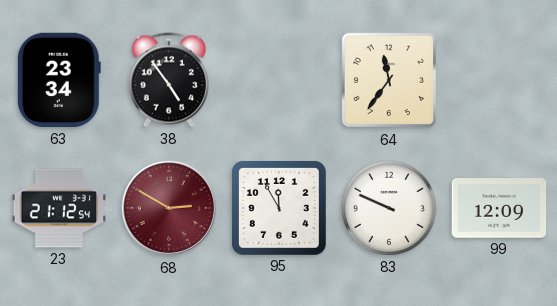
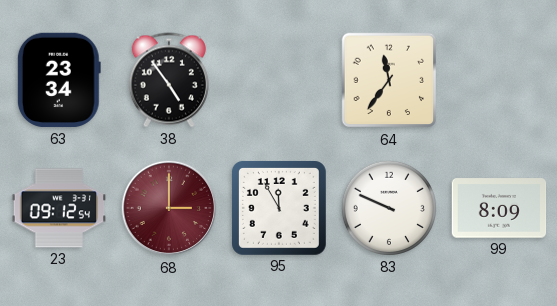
23: 21:12 -> 09:12
68: 2:50 -> 3:00
99: 12:09 -> 8:09
